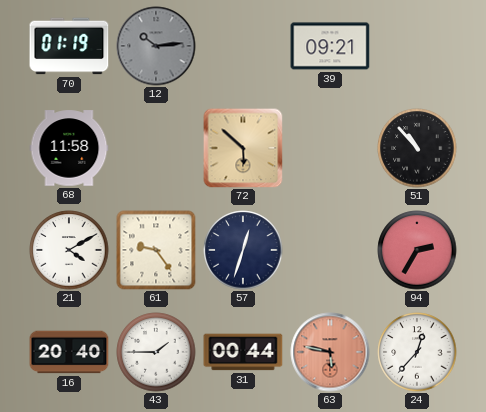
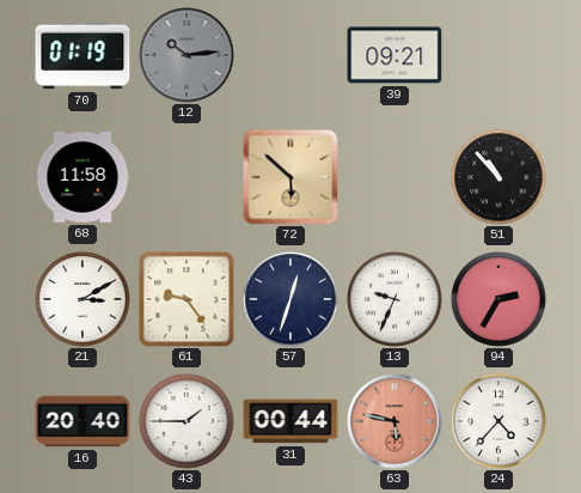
21: 4:10 -> 3:10
13: none -> 9:34
24: 12:37 -> 4:37
